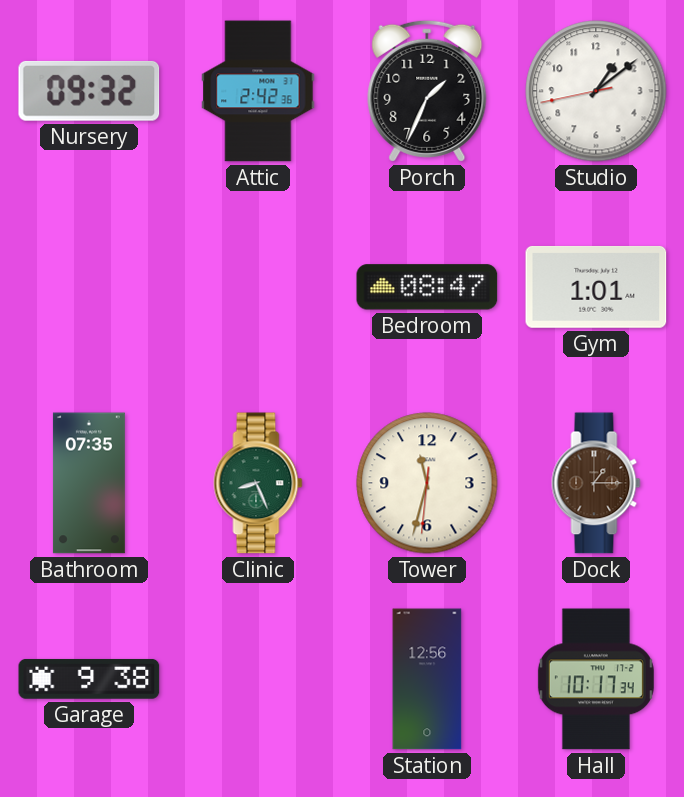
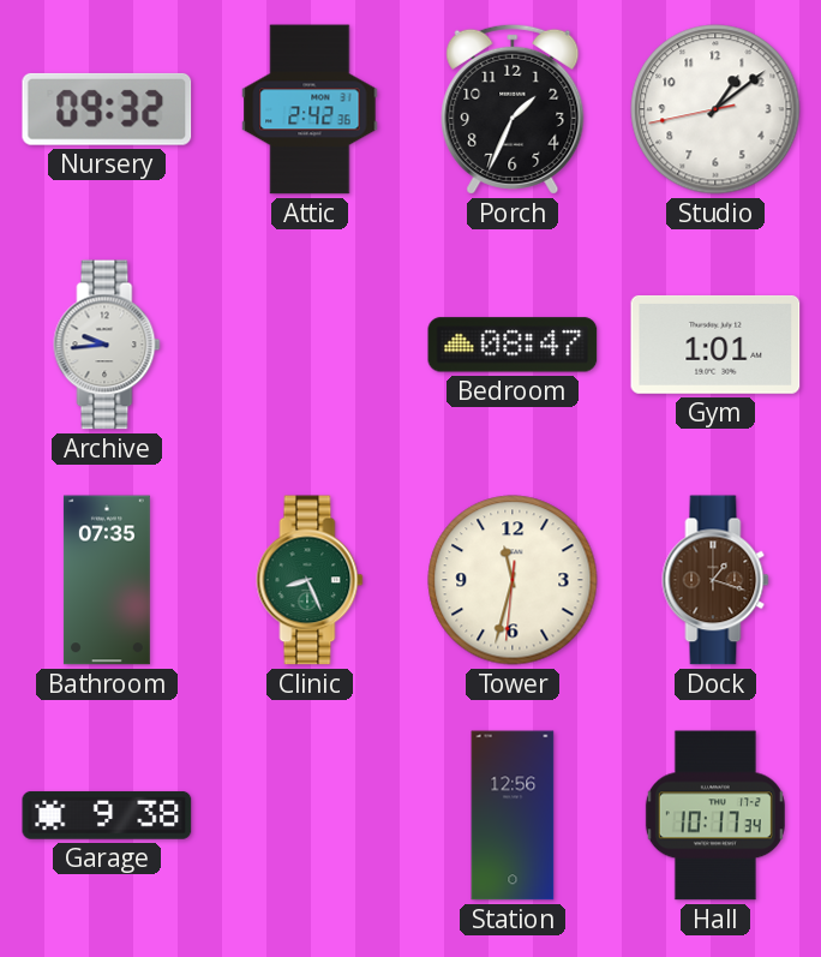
Archive: none -> 9:44
Dock: 1:15 -> 1:18
